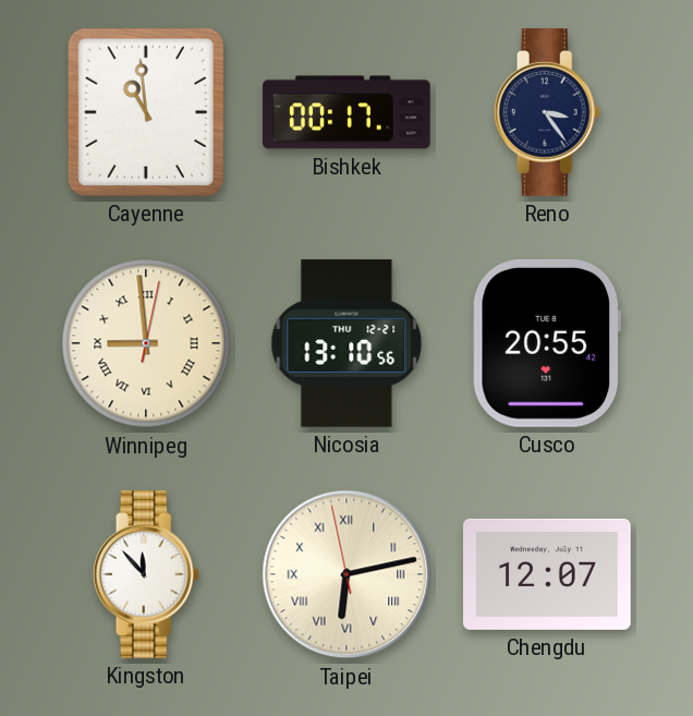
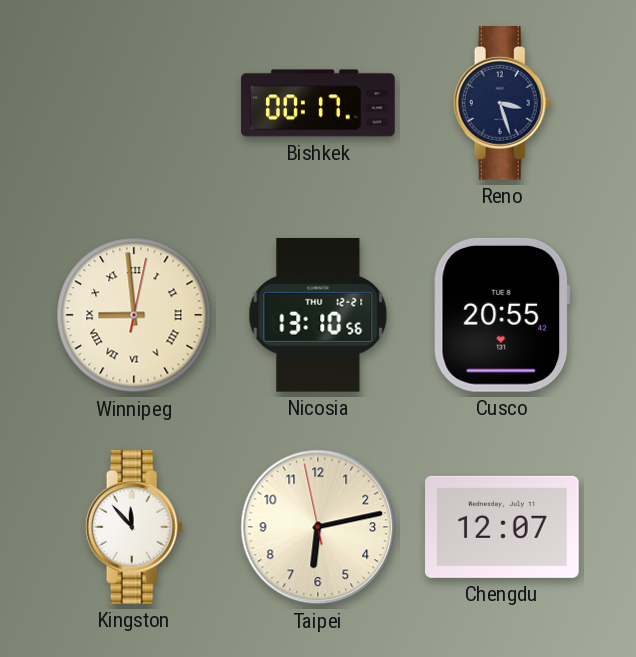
Cayenne: 10:59 -> none
Reno: 3:24 -> 3:27
Taipei numerals: Roman -> Arabic
